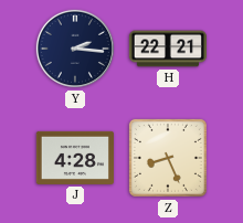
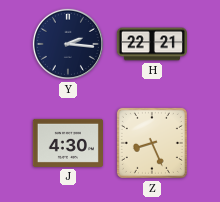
J: 4:28 -> 4:30
